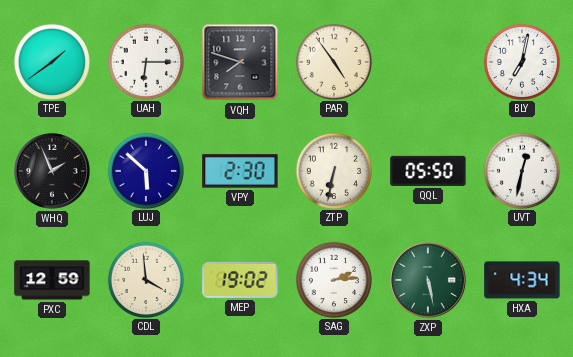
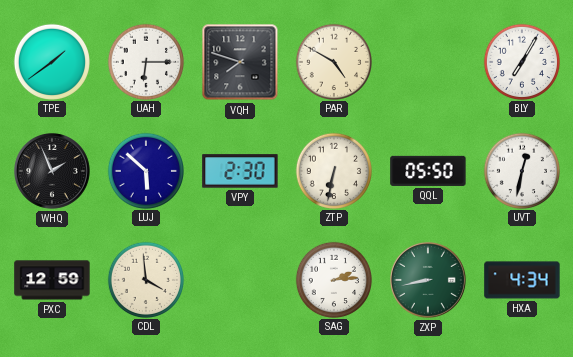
PAR: 4:54 -> 4:50
BLY: 7:02 -> 7:05
MEP: 19:02 -> none
ZXP: 5:28 -> 8:43
